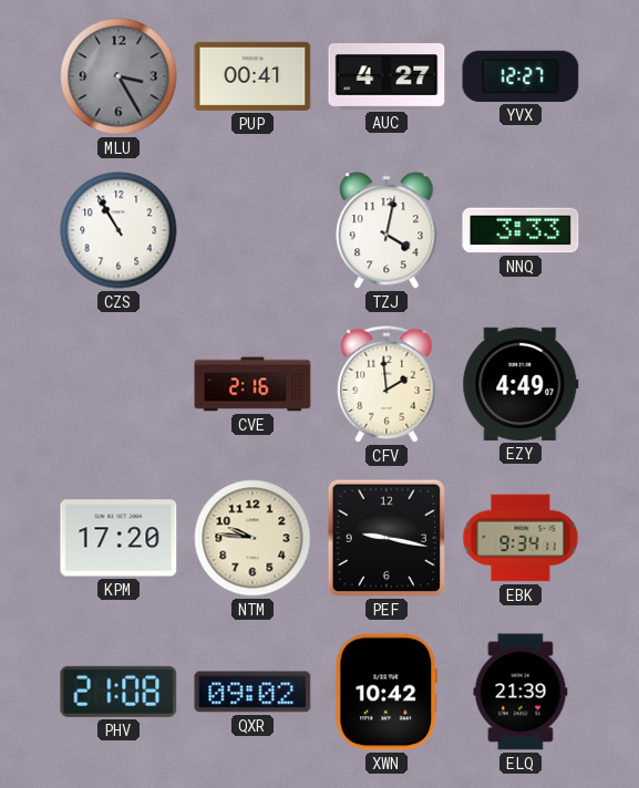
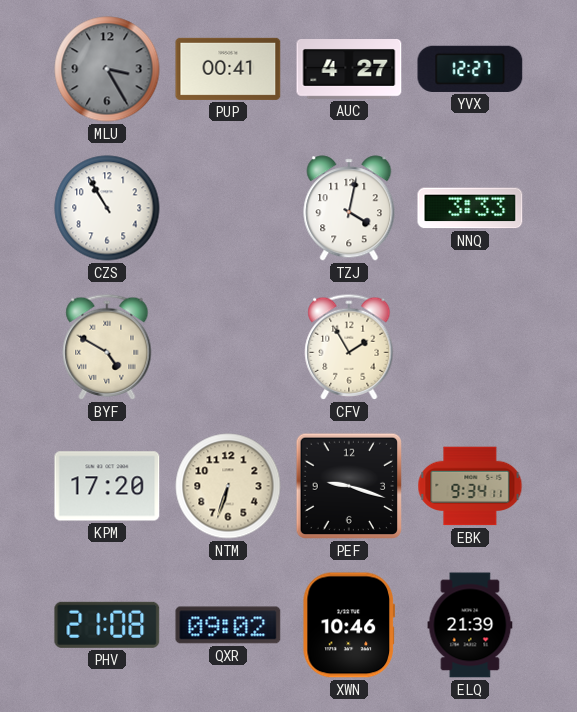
BYF: none -> 4:50
CVE: 2:16 -> none
CFV: 1:59 -> 1:55
EZY: 4:49 -> none
NTM: 9:46 -> 6:33
PEF: 9:17 -> 9:18
XWN: 10:42 -> 10:46
